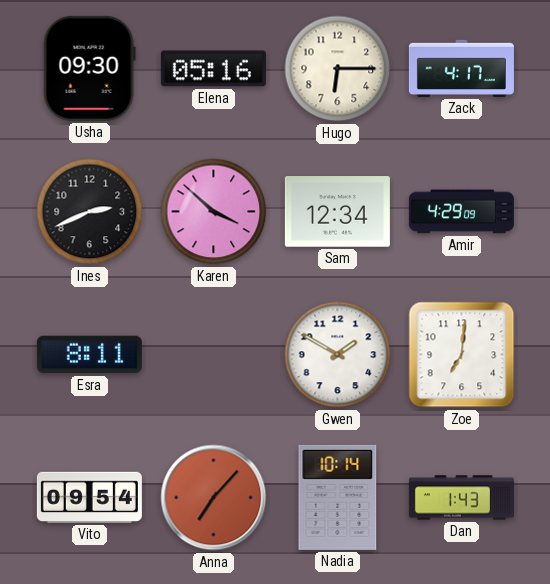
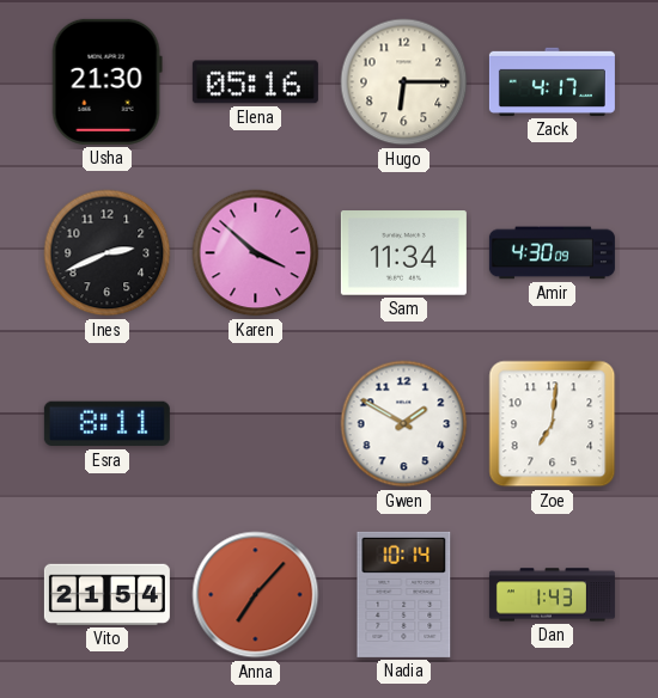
Usha: 09:30 -> 21:30
Sam: 12:34 -> 11:34
Amir: 4:29 -> 4:30
Vito: 09:54 -> 21:54
